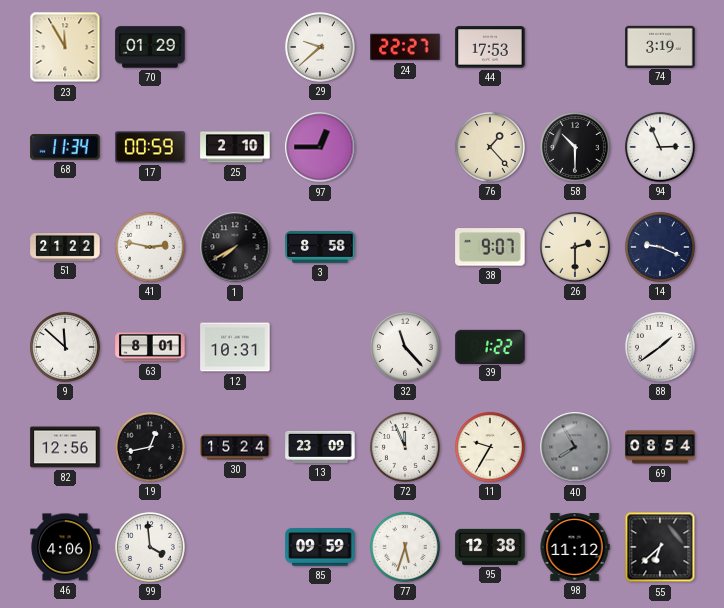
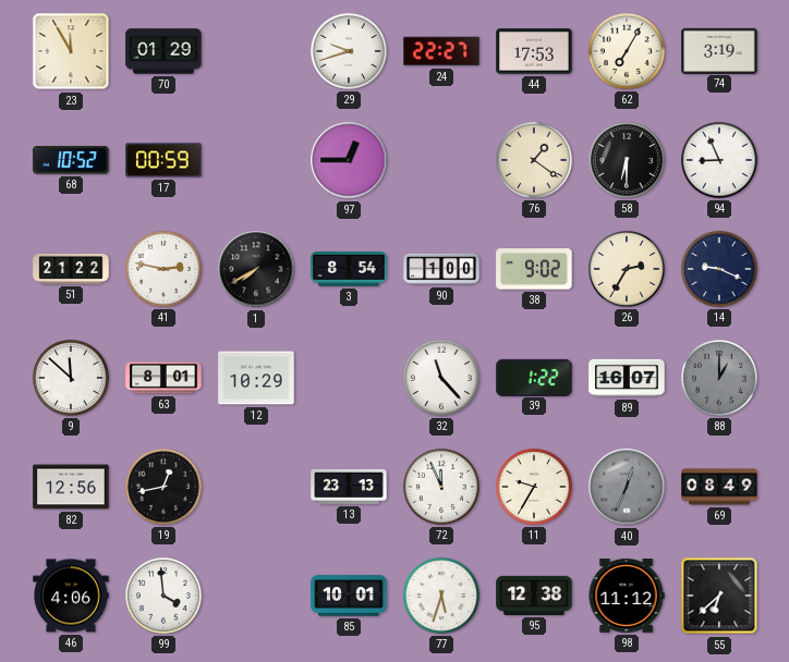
29: 9:38 -> 9:42
62: none -> 7:05
68: 11:34 -> 10:52
25: 2:10 -> none
76: 1:23 -> 1:21
58: 10:30 -> 6:30
94: 2:56 -> 8:56
3: 8:58 -> 8:54
90: none -> 1:00
38: 9:07 -> 9:02
26: 2:30 -> 2:35
12: 10:31 -> 10:29
89: none -> 16:07
88: 1:39 -> 1:00
88 dial: white -> grey
30: 15:24 -> none
13: 23:09 -> 23:13
40: 7:55 -> 12:34
69: 08:54 -> 08:49
85: 09:59 -> 10:01
